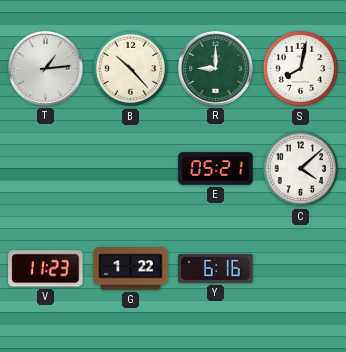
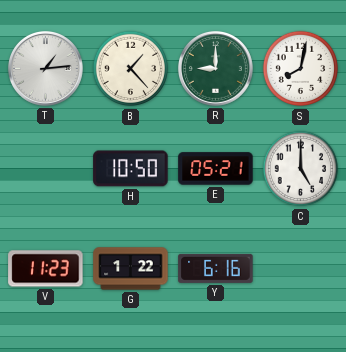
B: 10:23 -> 1:23
H: none -> 10:50
C: 4:08 -> 5:00
